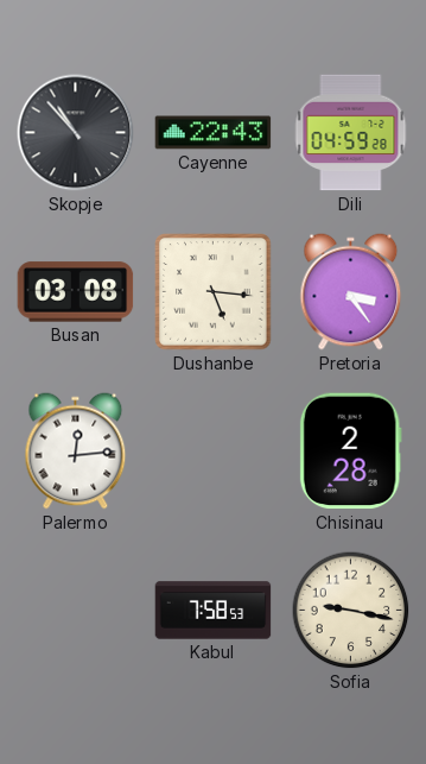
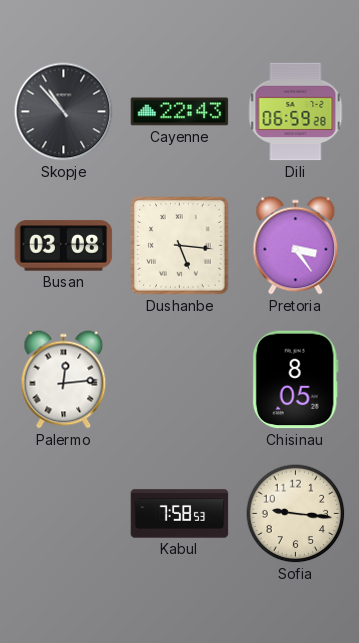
Dili: 04:59 -> 06:59
Chisinau: 2:28 -> 8:05
Sofia: 9:17 -> 9:16
